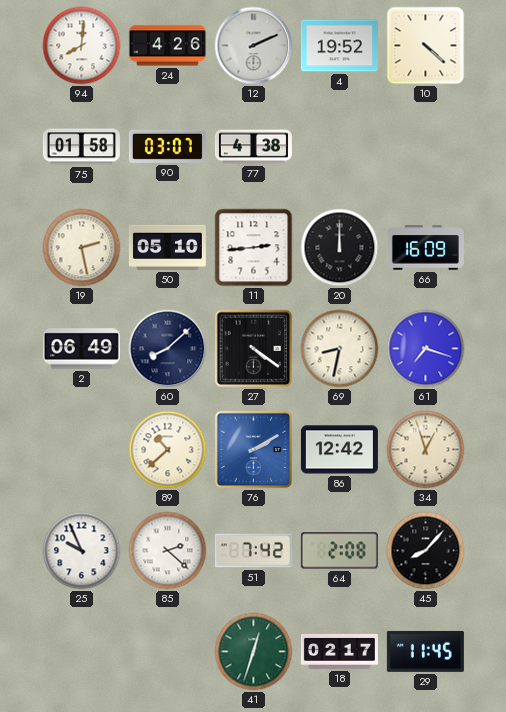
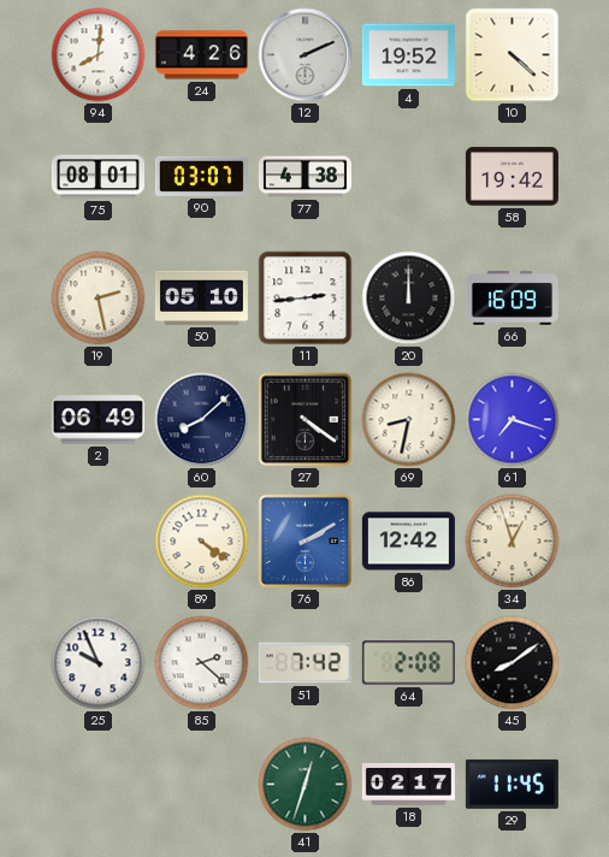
75: 01:58 -> 08:01
58: none -> 19:42
89: 10:38 -> 4:21
45: 8:07 -> 8:09
